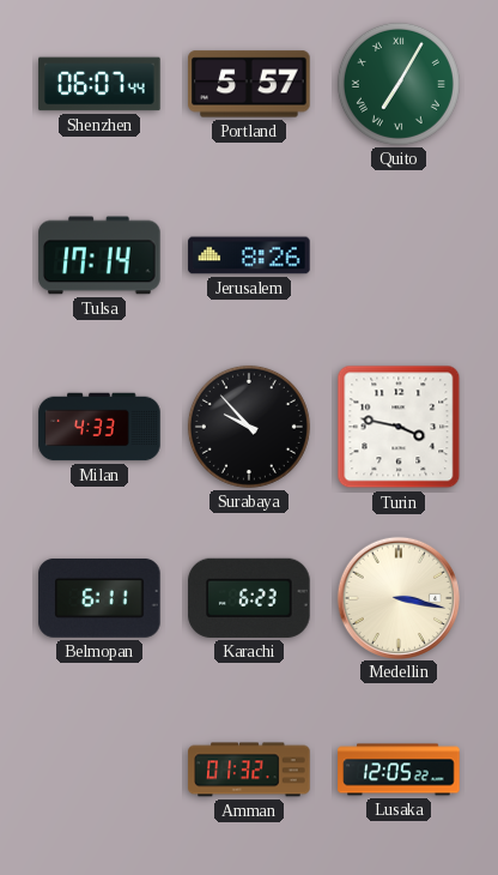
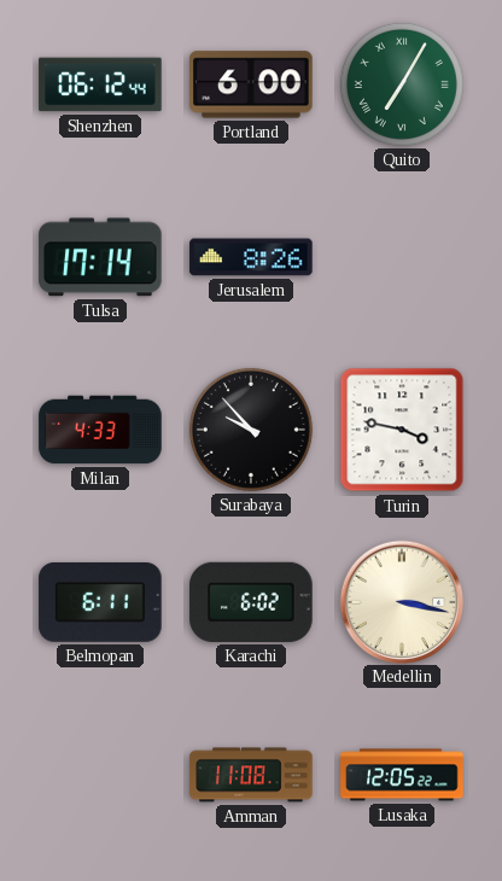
Shenzhen: 06:07 -> 06:12
Portland: 5:57 -> 6:00
Karachi: 6:23 -> 6:02
Amman: 01:32 -> 11:08
